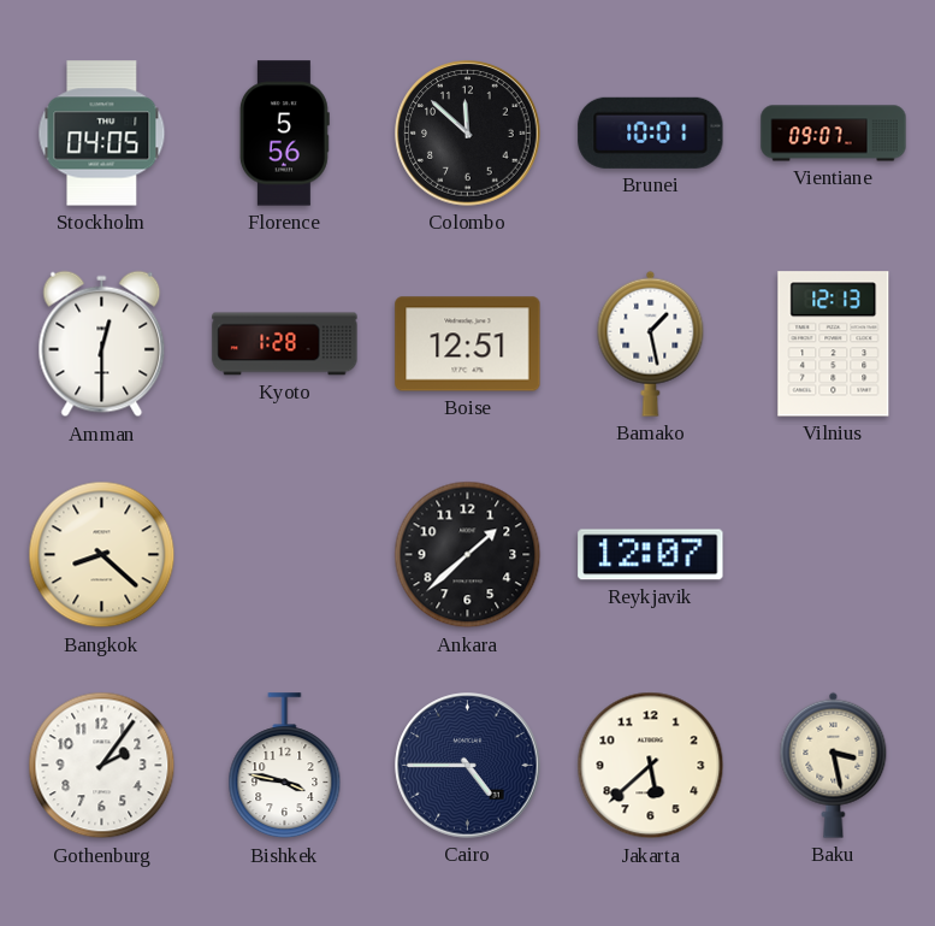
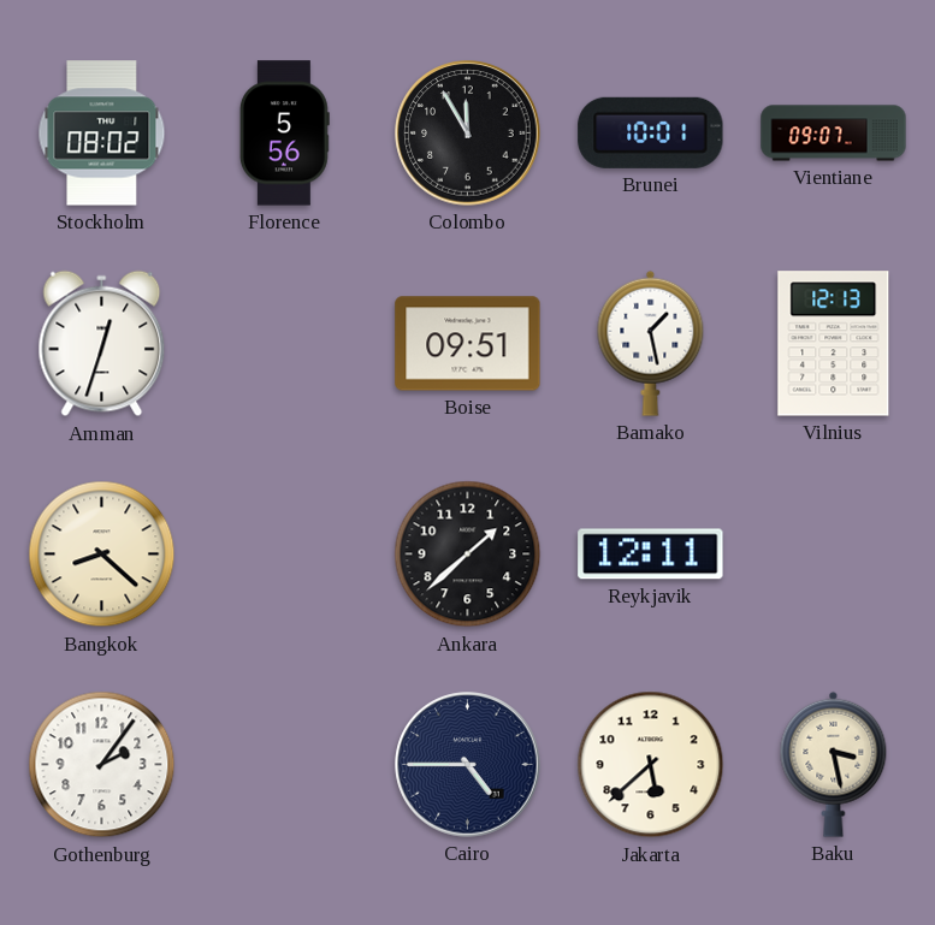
Stockholm: 04:05 -> 08:02
Colombo: 11:52 -> 11:55
Amman: 12:30 -> 12:33
Kyoto: 1:28 -> none
Boise: 12:51 -> 09:51
Reykjavik: 12:07 -> 12:11
Bishkek: 3:47 -> none
